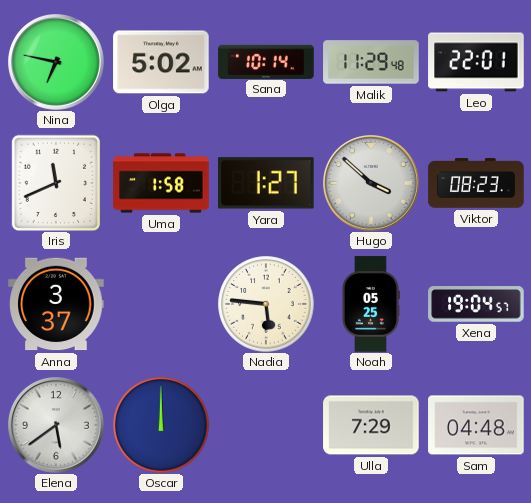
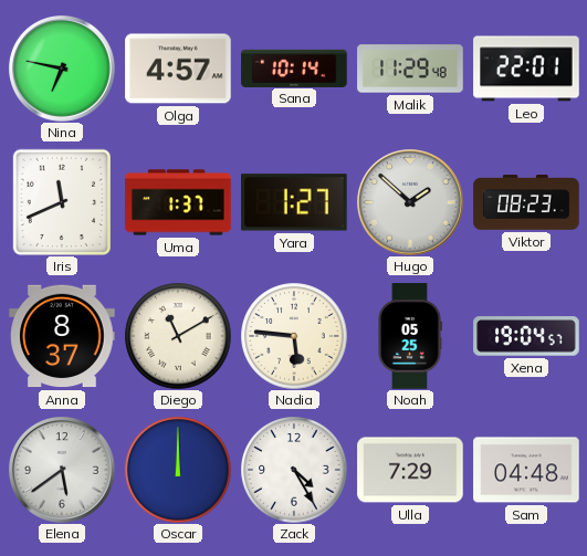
Olga: 5:02 -> 4:57
Uma: 1:58 -> 1:37
Hugo: 3:52 -> 1:52
Anna: 3:37 -> 8:37
Diego: none -> 11:10
Zack: none -> 4:25
